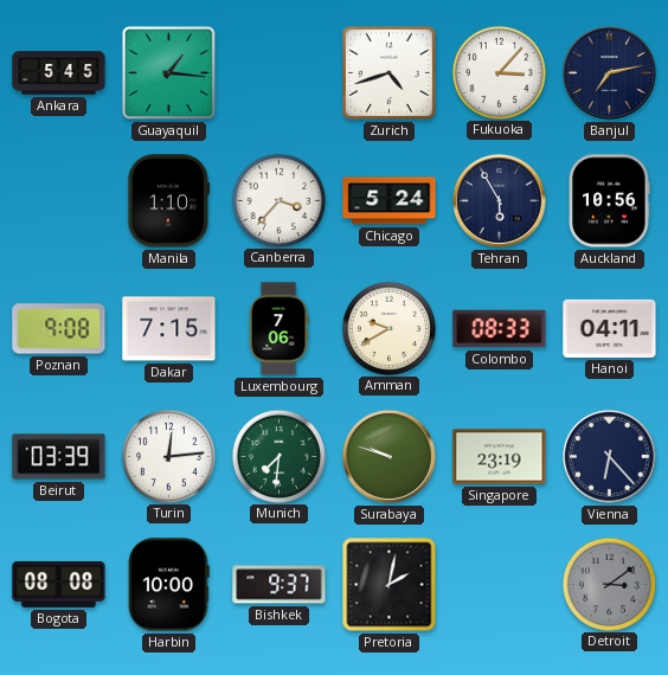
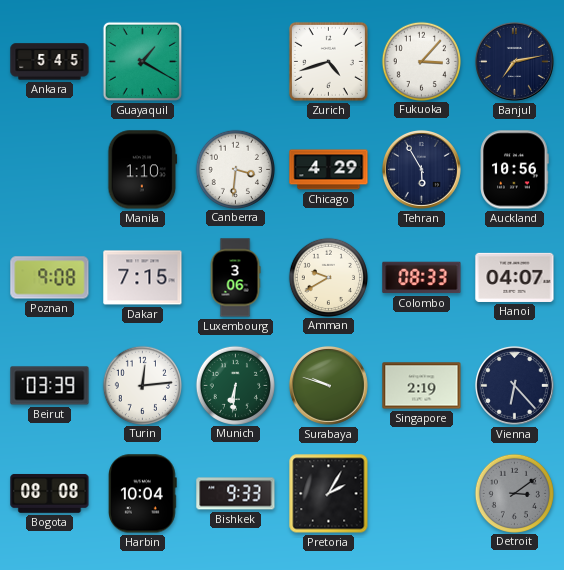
Guayaquil: 1:16 -> 1:20
Canberra: 3:37 -> 3:31
Chicago: 5:24 -> 4:29
Luxembourg: 7:06 -> 3:06
Hanoi: 04:11 -> 04:07
Munich: 7:31 -> 6:31
Singapore: 23:19 -> 2:19
Harbin: 10:00 -> 10:04
Bishkek: 9:37 -> 9:33
Pretoria: 2:02 -> 2:05
